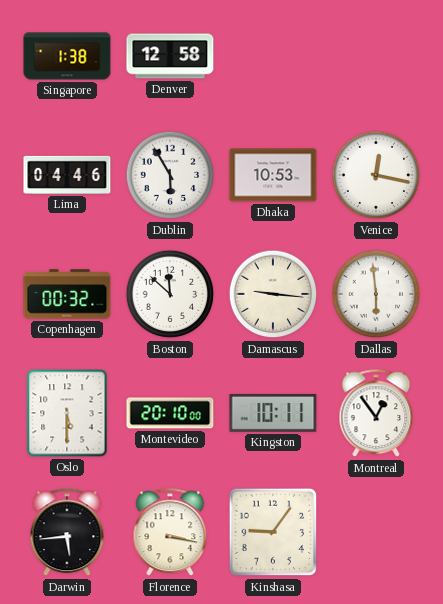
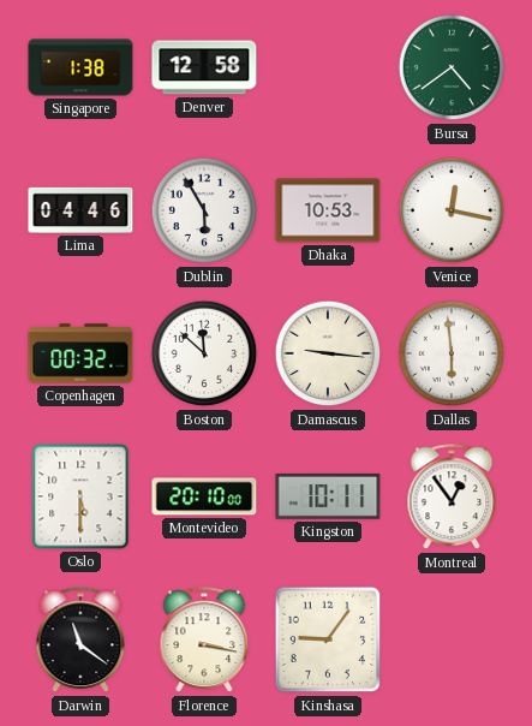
Bursa: none -> 4:39
Darwin: 5:44 -> 11:21
